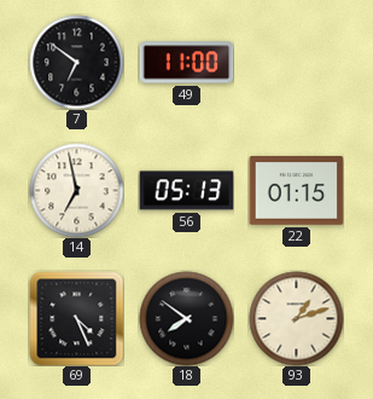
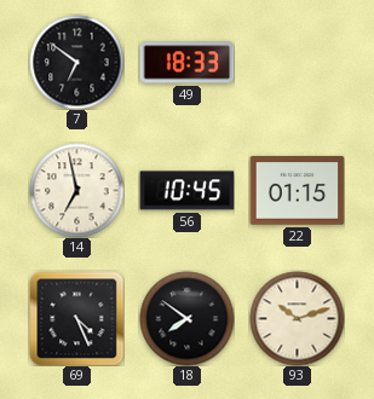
49: 11:00 -> 18:33
56: 05:13 -> 10:45
93: 1:12 -> 10:12
